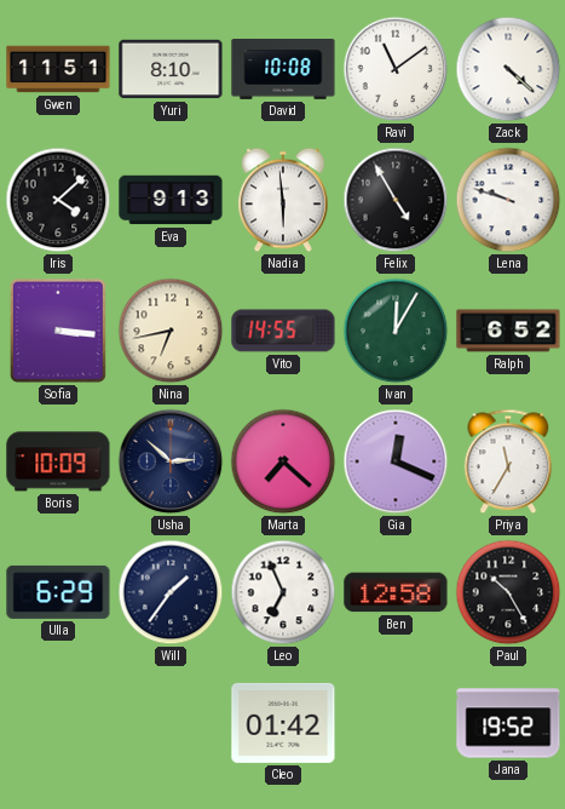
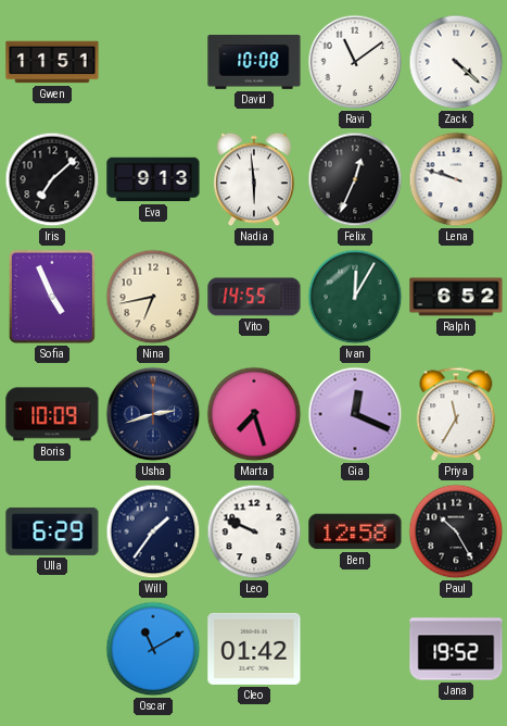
Yuri: 8:10 -> none
Iris: 4:08 -> 7:08
Felix: 4:55 -> 12:34
Sofia: 3:16 -> 4:56
Usha: 2:52 -> 2:42
Marta: 7:22 -> 7:27
Leo: 6:56 -> 9:49
Oscar: none -> 11:10
